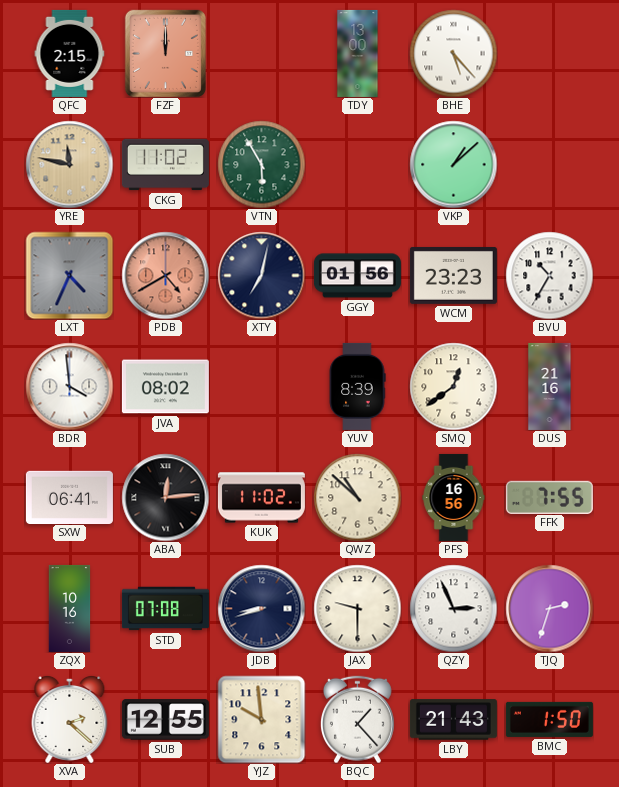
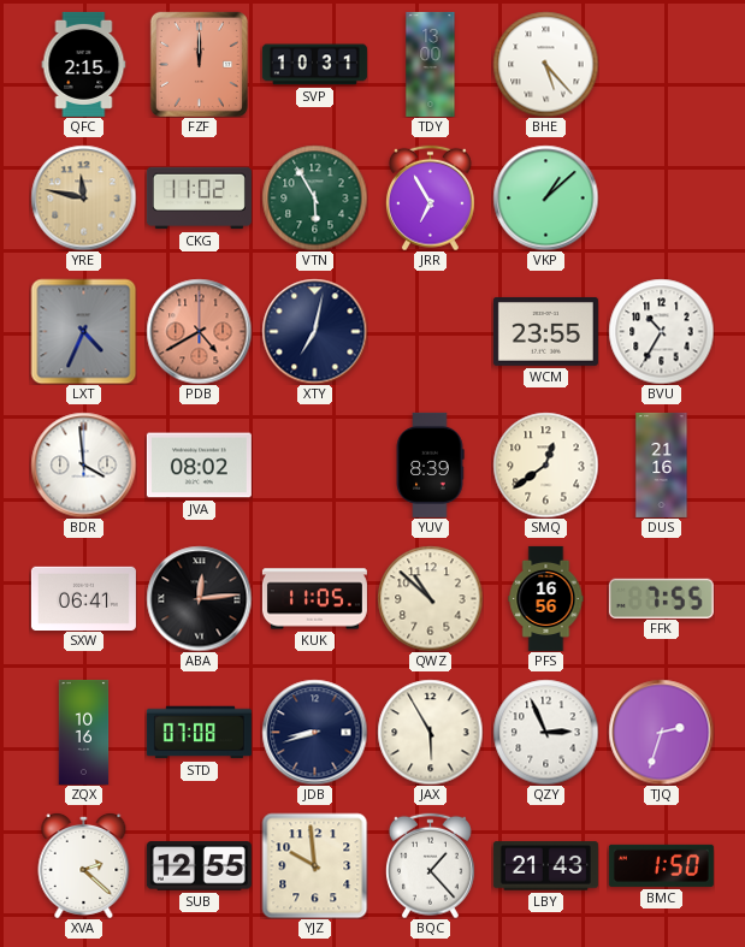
SVP: none -> 10:31
JRR: none -> 6:55
GGY: 01:56 -> none
WCM: 23:23 -> 23:55
KUK: 11:02 -> 11:05
JAX: 9:30 -> 5:55
